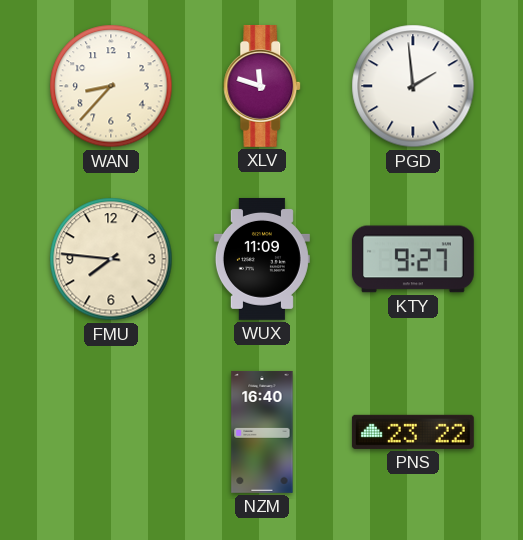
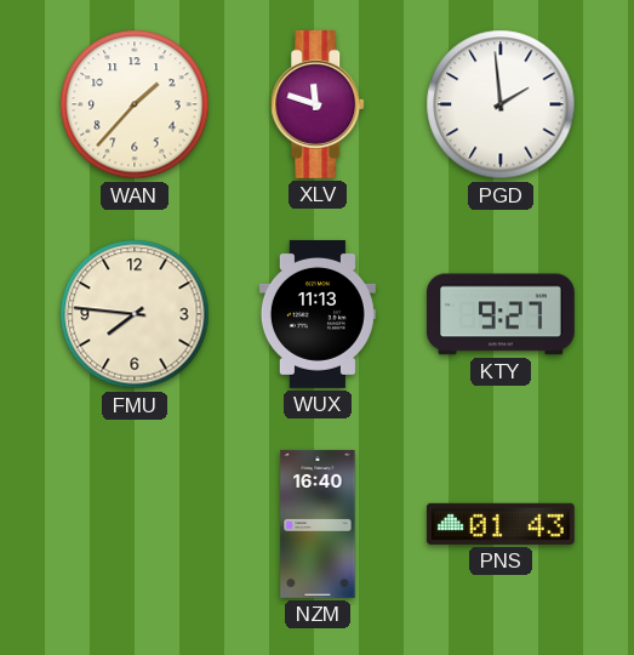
WAN: 8:37 -> 1:37
WUX: 11:09 -> 11:13
PNS: 23:22 -> 01:43
